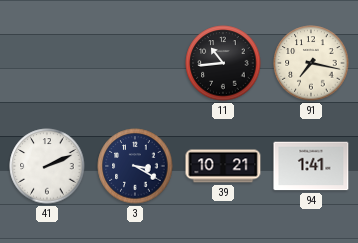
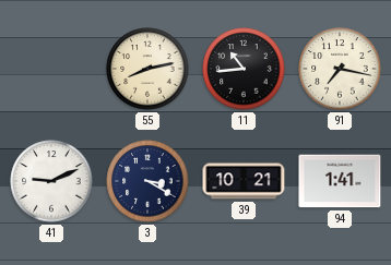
55: none -> 8:13
41: 2:11 -> 9:11
